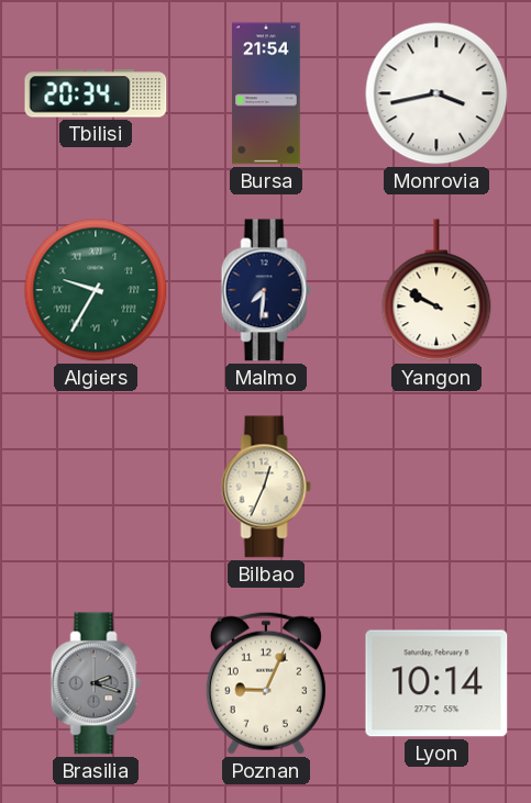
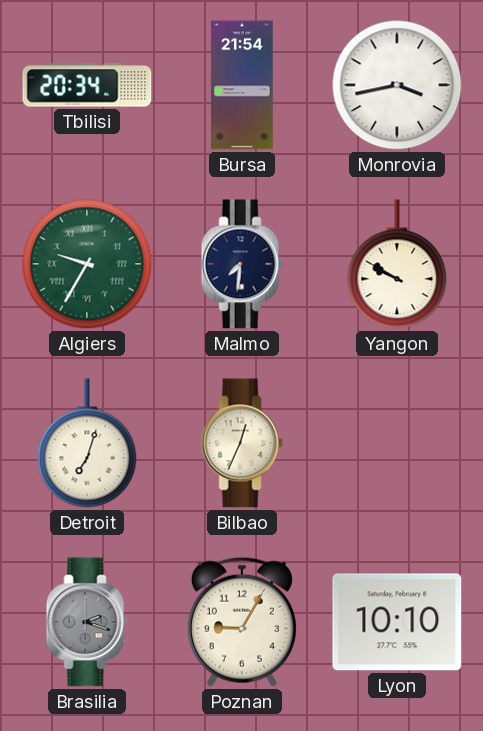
Detroit: none -> 7:03
Poznan: 9:04 -> 9:05
Lyon: 10:14 -> 10:10
